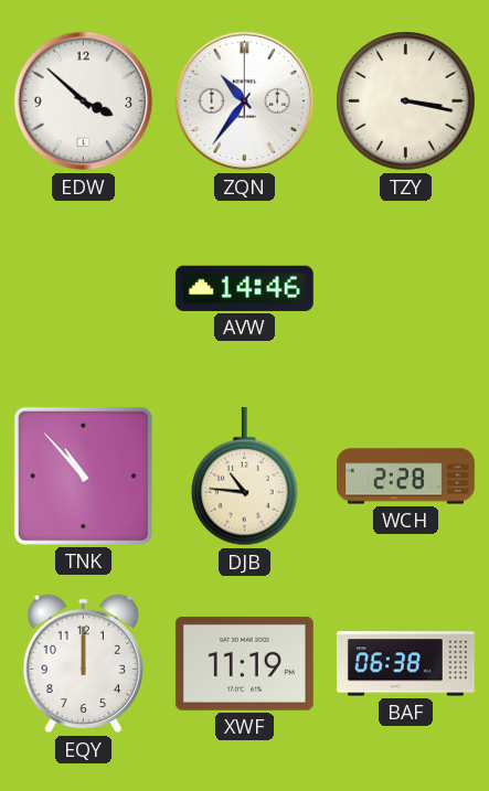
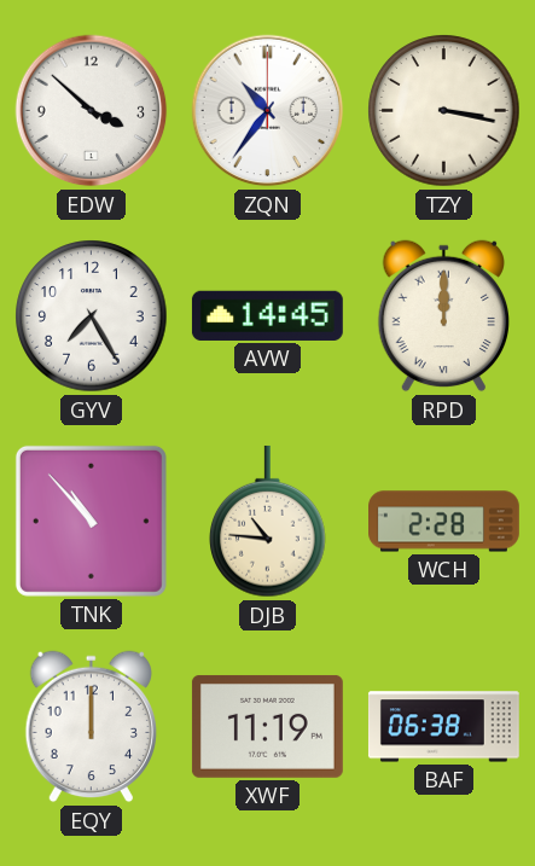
GYV: none -> 7:25
AVW: 14:46 -> 14:45
RPD: none -> 12:00
